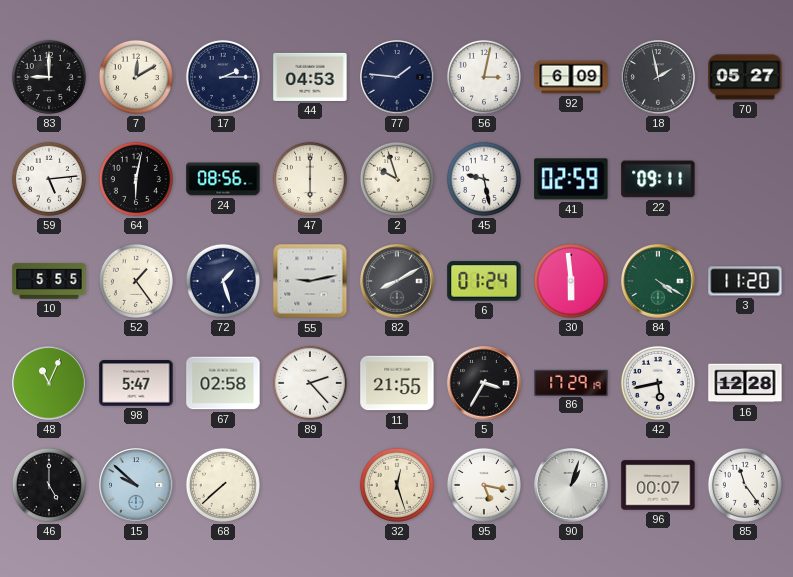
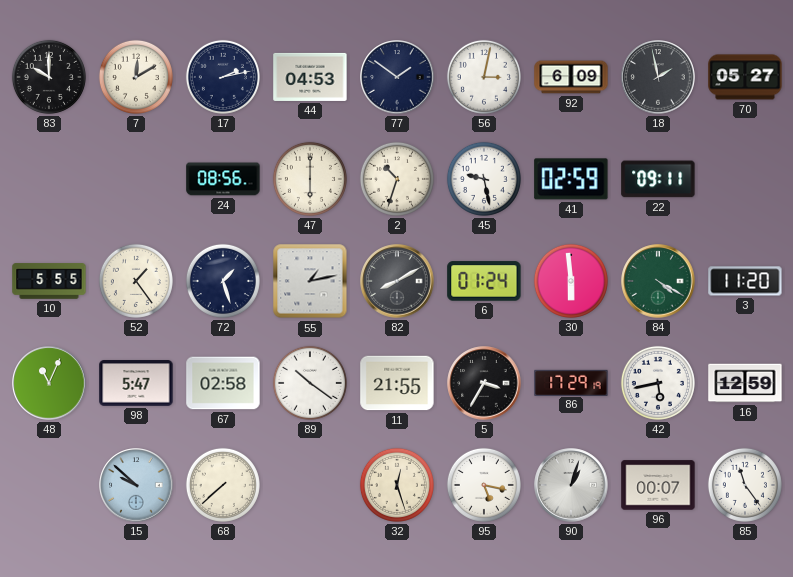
83: 9:00 -> 10:00
17: 2:15 -> 2:13
77: 1:46 -> 1:51
59: 5:14 -> none
64: 6:02 -> none
2: 9:57 -> 10:33
55: 9:13 -> 1:13
89: 2:23 -> 10:21
16: 12:28 -> 12:59
46: 5:00 -> none
